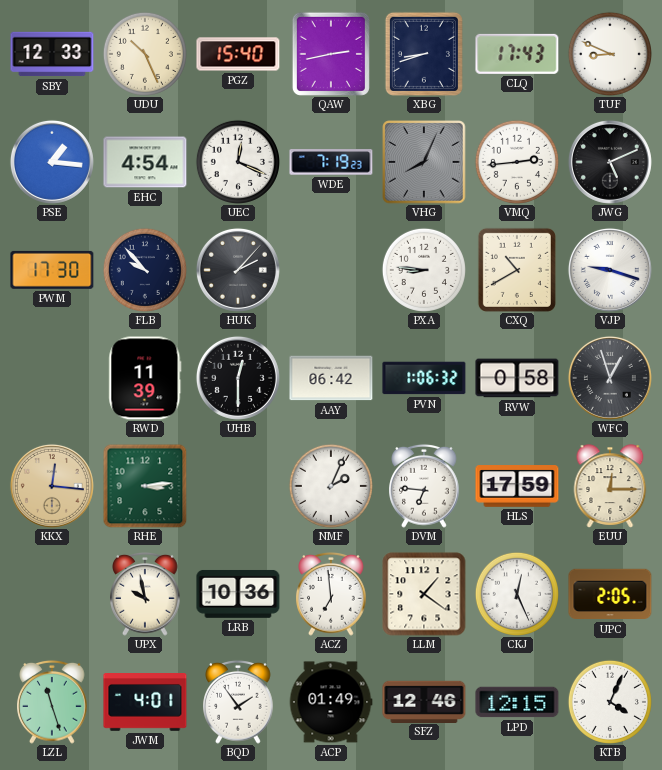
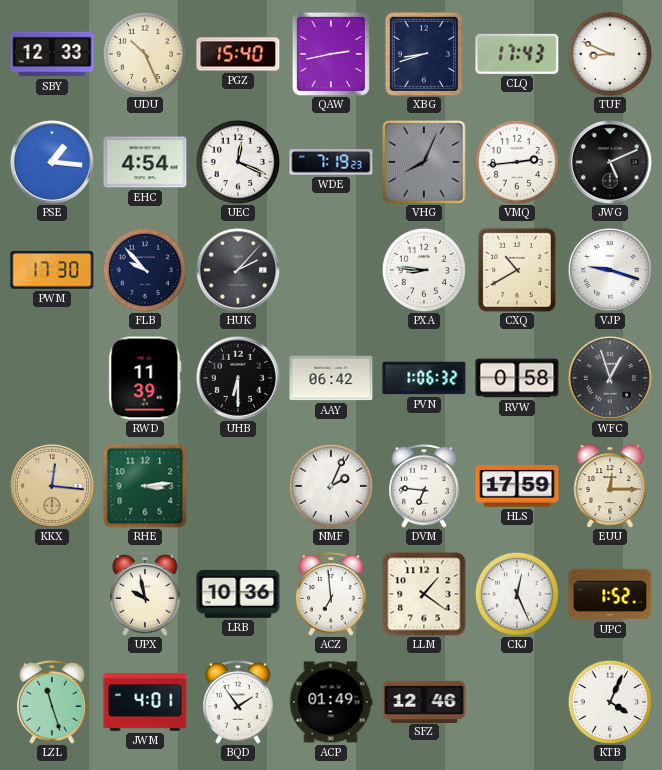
UHB: 12:30 -> 6:30
UPC: 2:05 -> 1:52
LPD: 12:15 -> none
